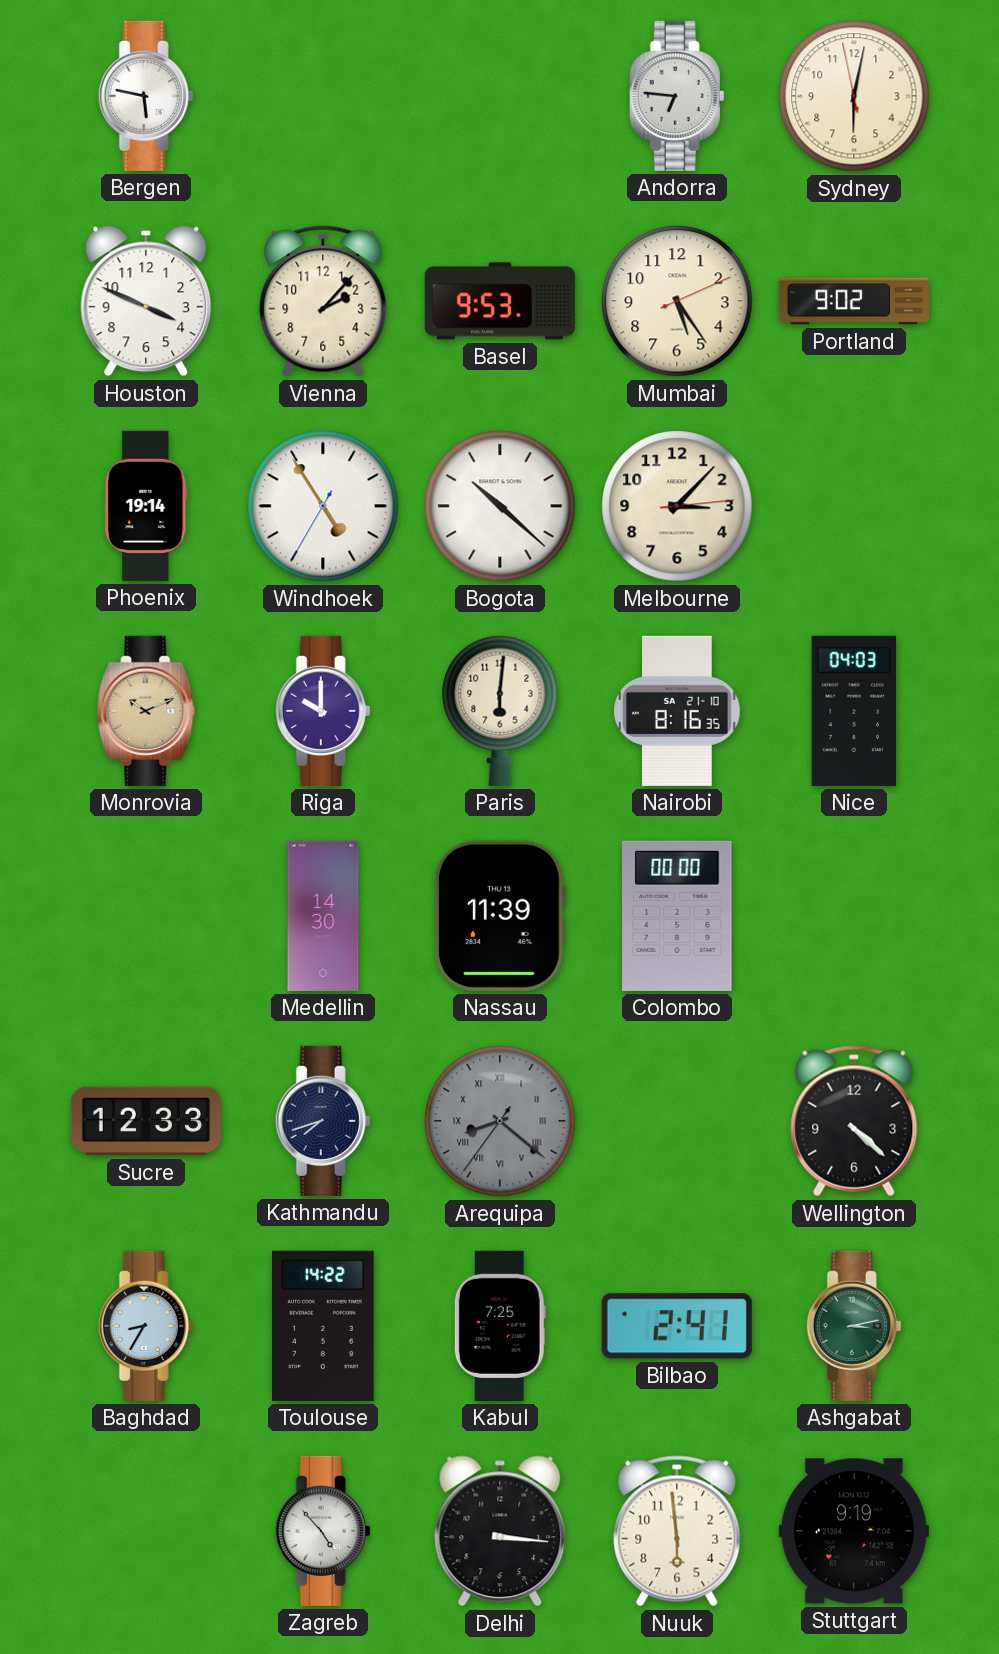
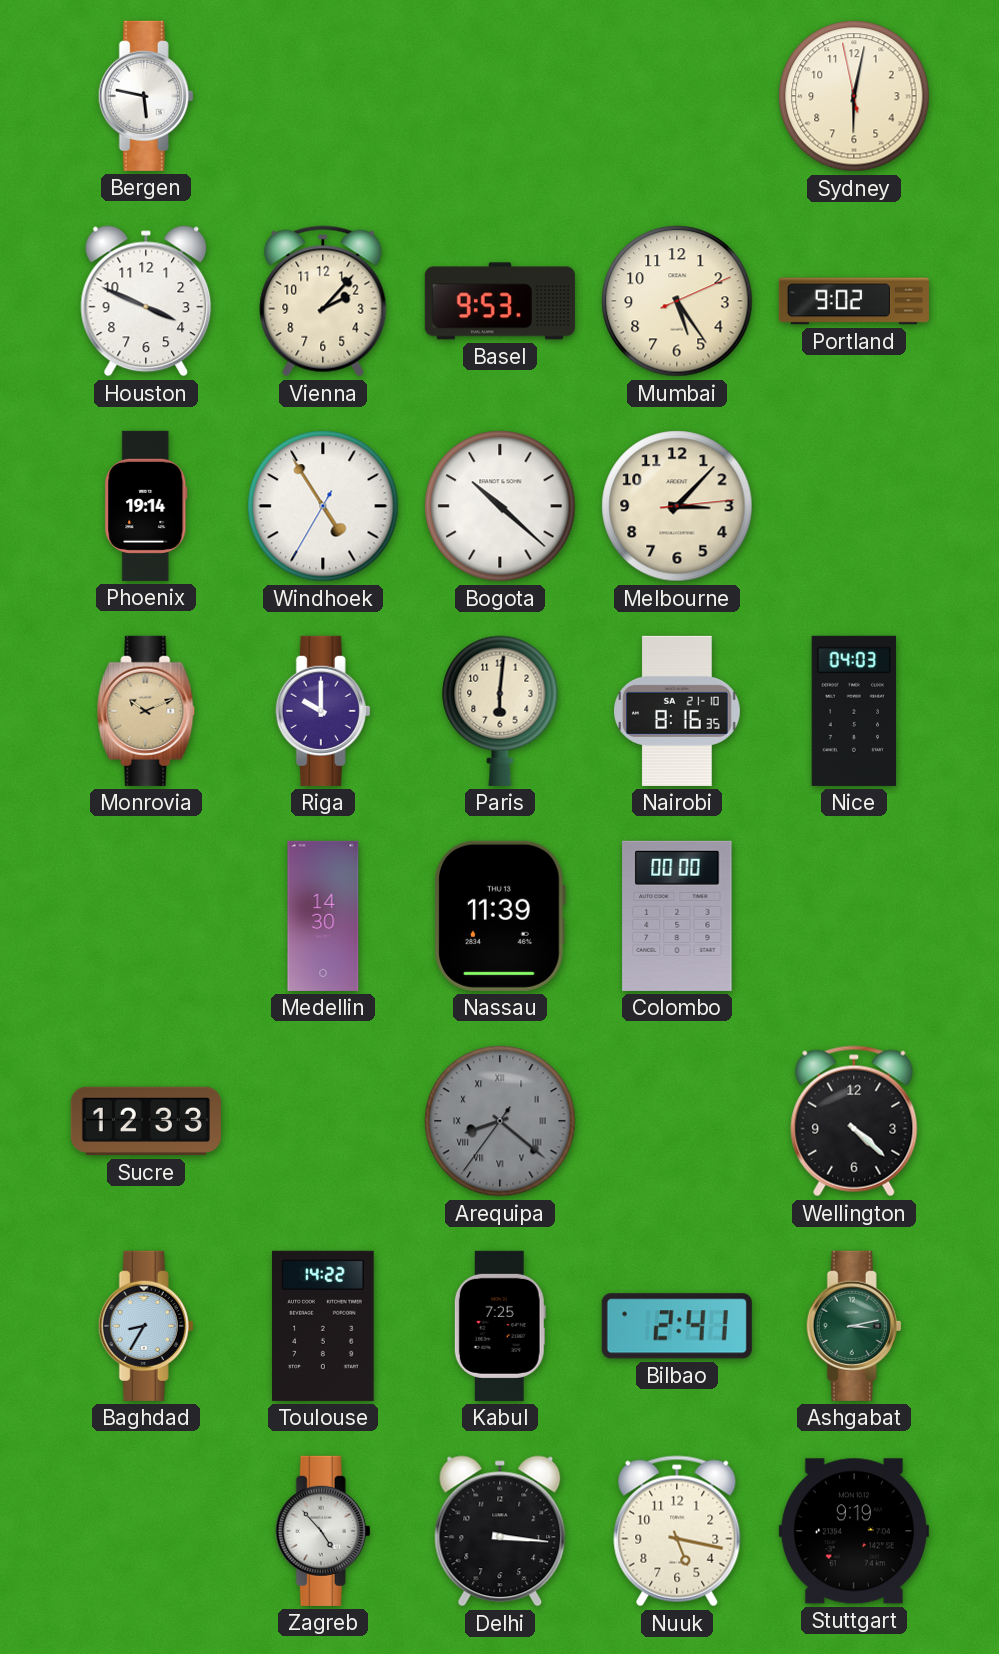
Andorra: 6:46 -> none
Kathmandu: 7:42 -> none
Nuuk: 5:59 -> 5:17
